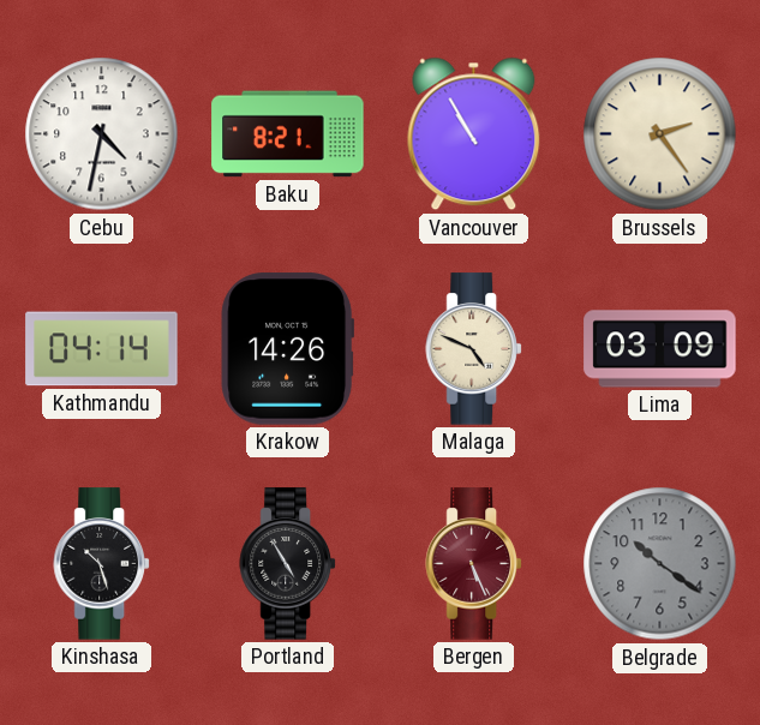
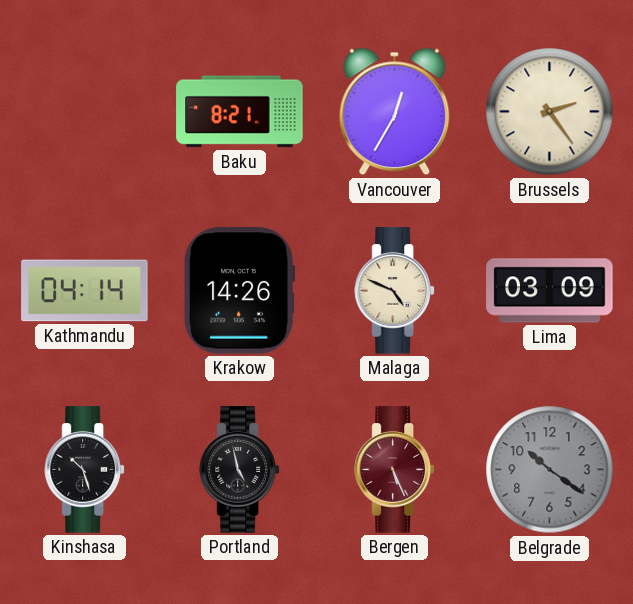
Cebu: 4:32 -> none
Vancouver: 10:55 -> 12:35
Portland: 4:55 -> 4:58
